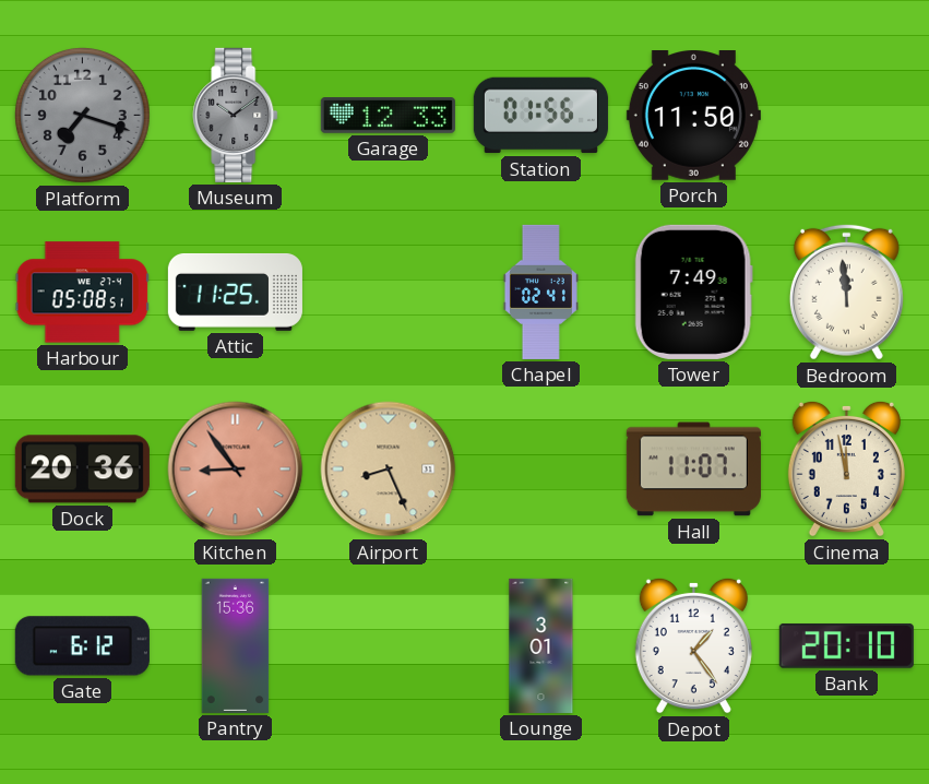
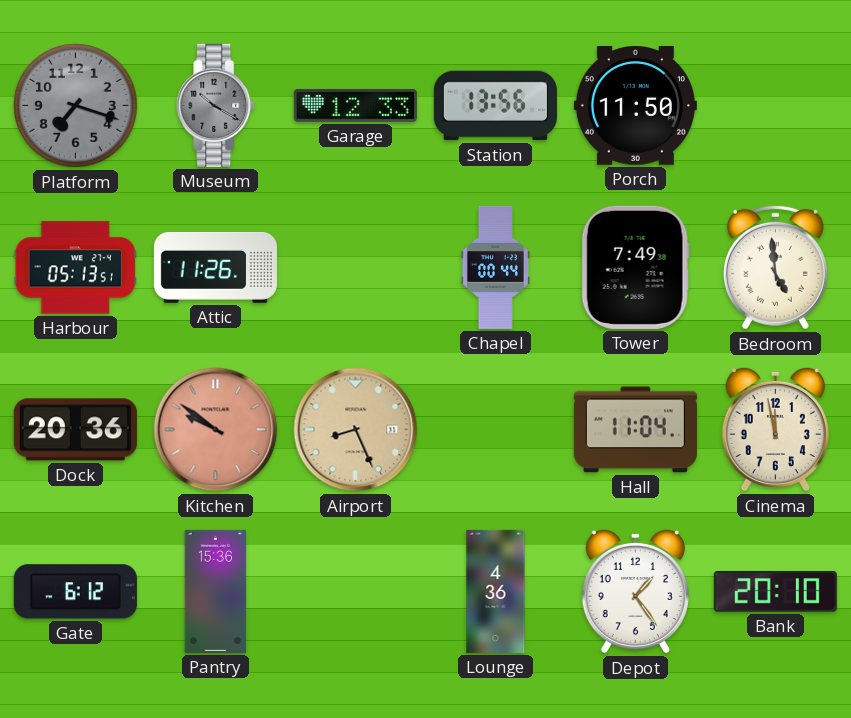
Museum: 10:09 -> 10:20
Station: 01:56 -> 13:56
Harbour: 05:08 -> 05:13
Attic: 11:25 -> 11:26
Chapel: 02:41 -> 00:44
Bedroom: 11:59 -> 4:59
Kitchen: 8:54 -> 9:51
Hall: 11:07 -> 11:04
Lounge: 3:01 -> 4:36
